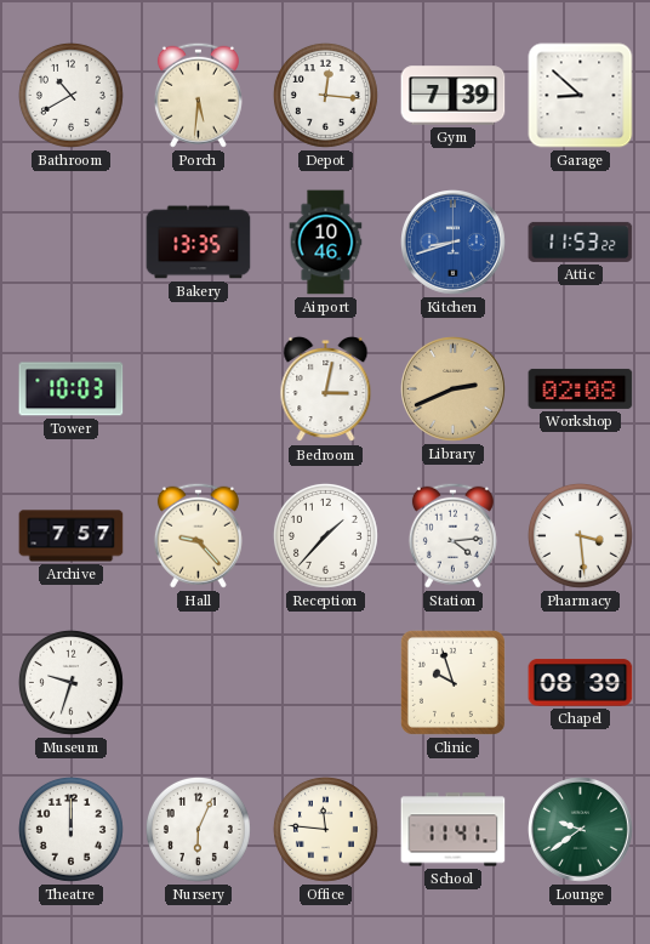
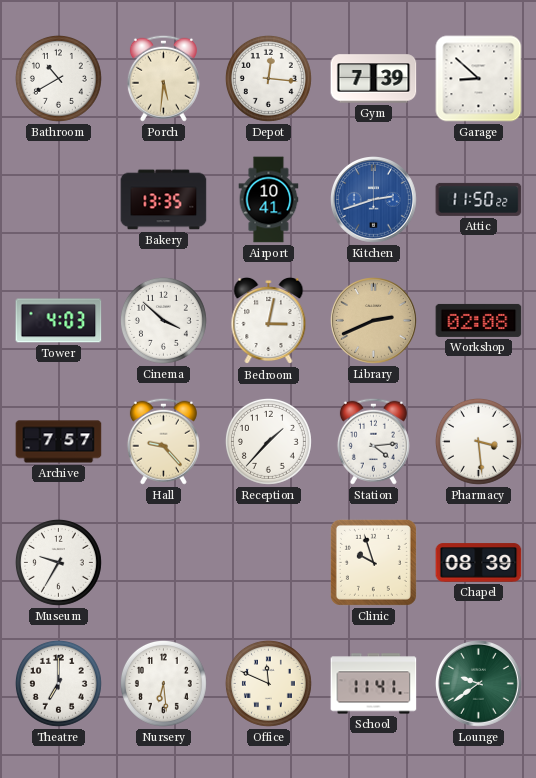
Airport: 10:46 -> 10:41
Kitchen: 8:42 -> 2:42
Attic: 11:53 -> 11:50
Tower: 10:03 -> 4:03
Cinema: none -> 3:52
Museum: 9:33 -> 9:35
Theatre: 12:00 -> 7:00
Nursery: 6:04 -> 6:29
Office: 11:46 -> 11:49
